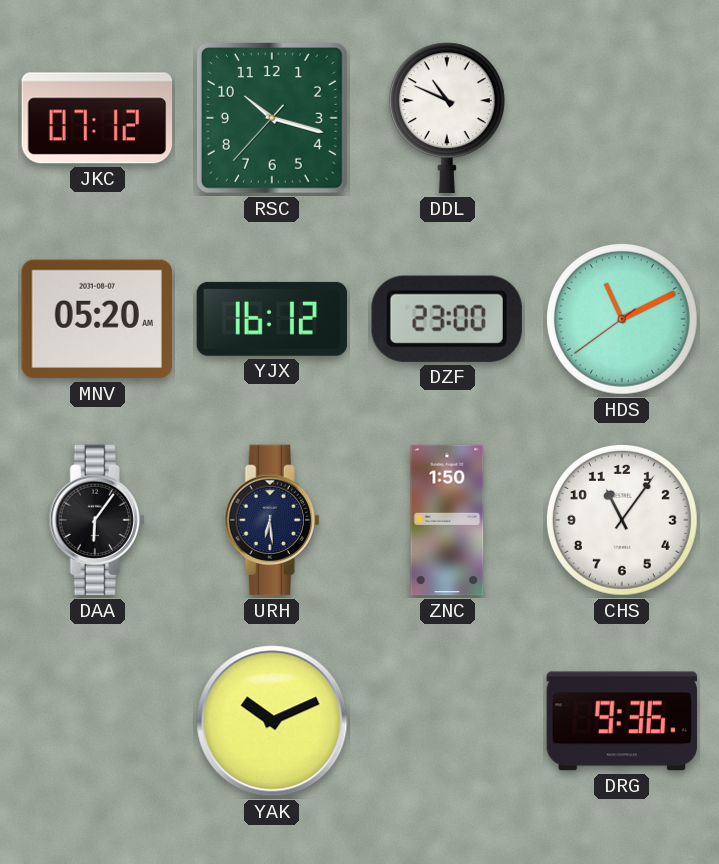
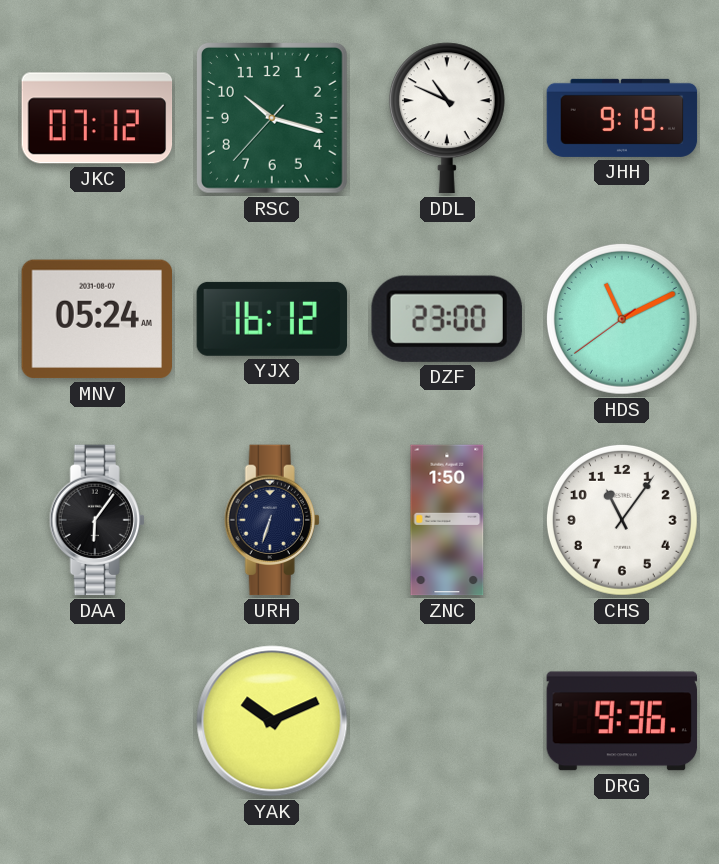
JHH: none -> 9:19
MNV: 05:20 -> 05:24
URH: 6:29 -> 6:33
